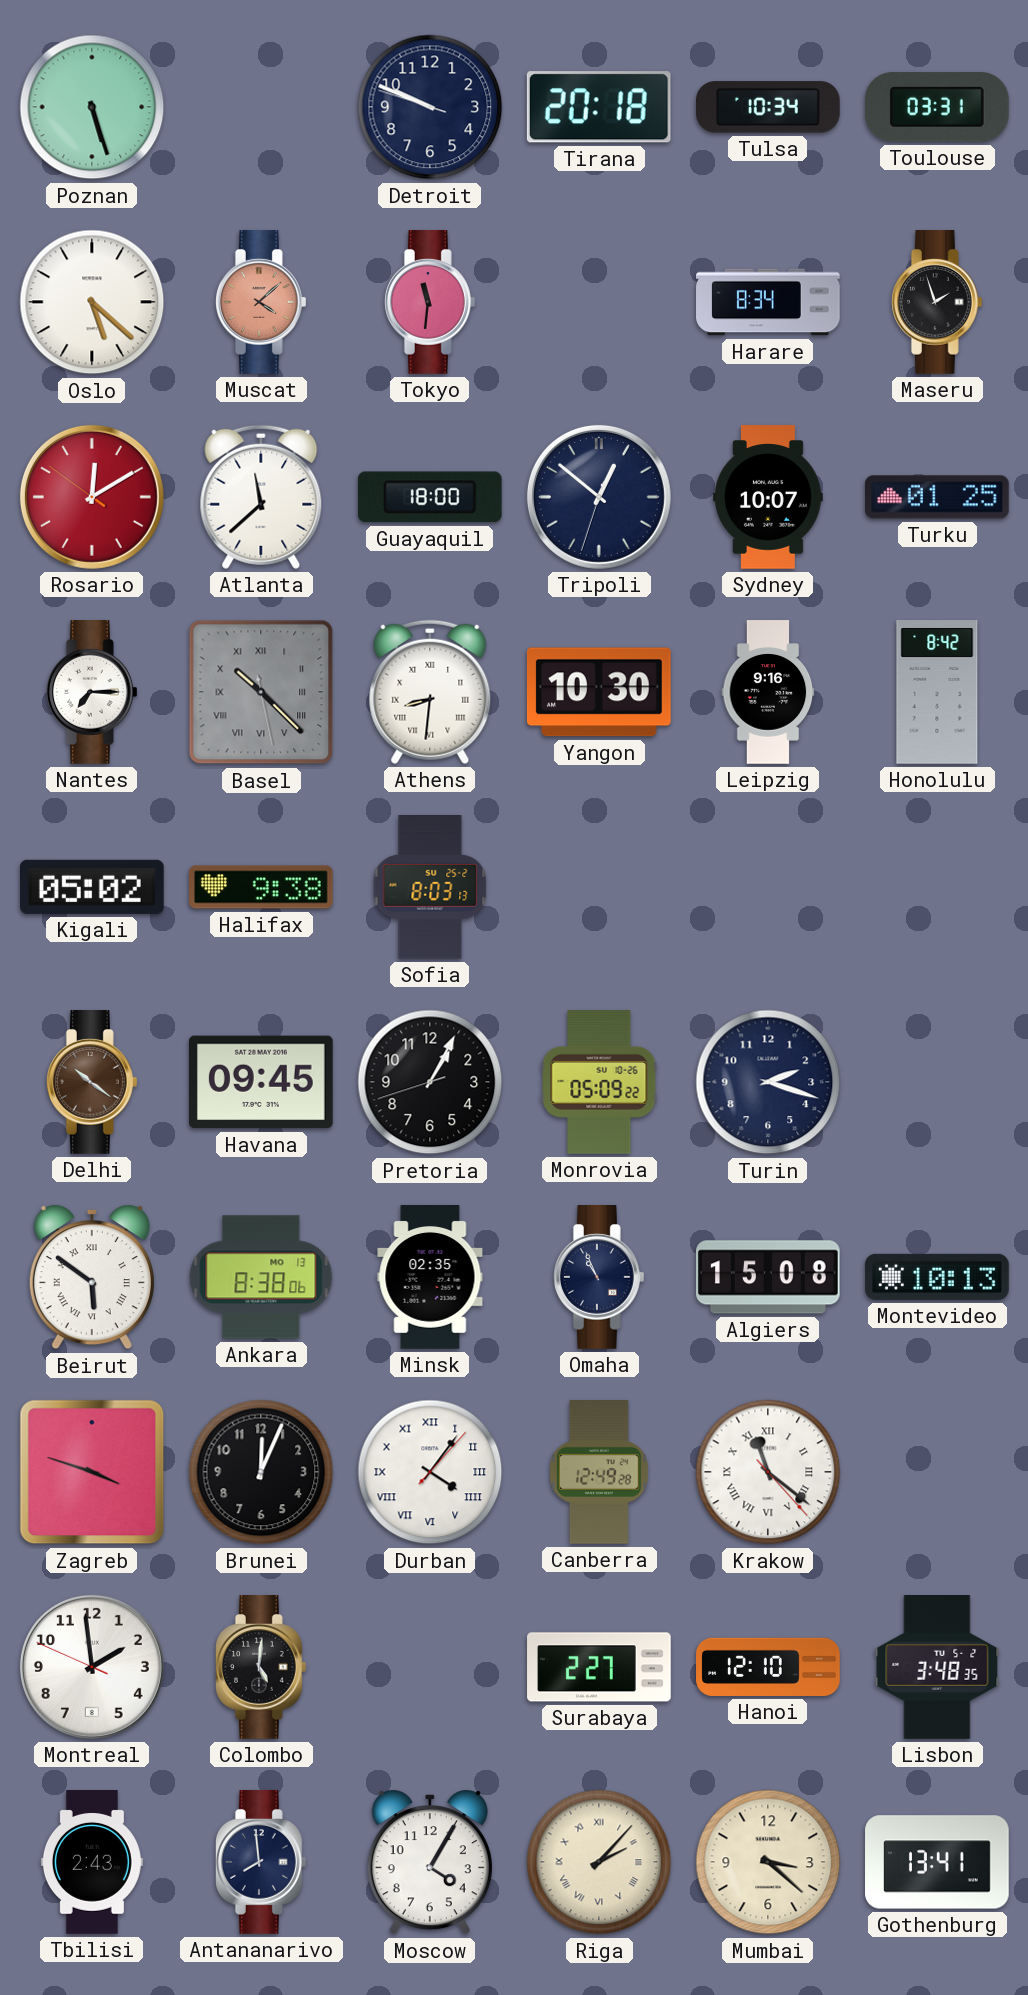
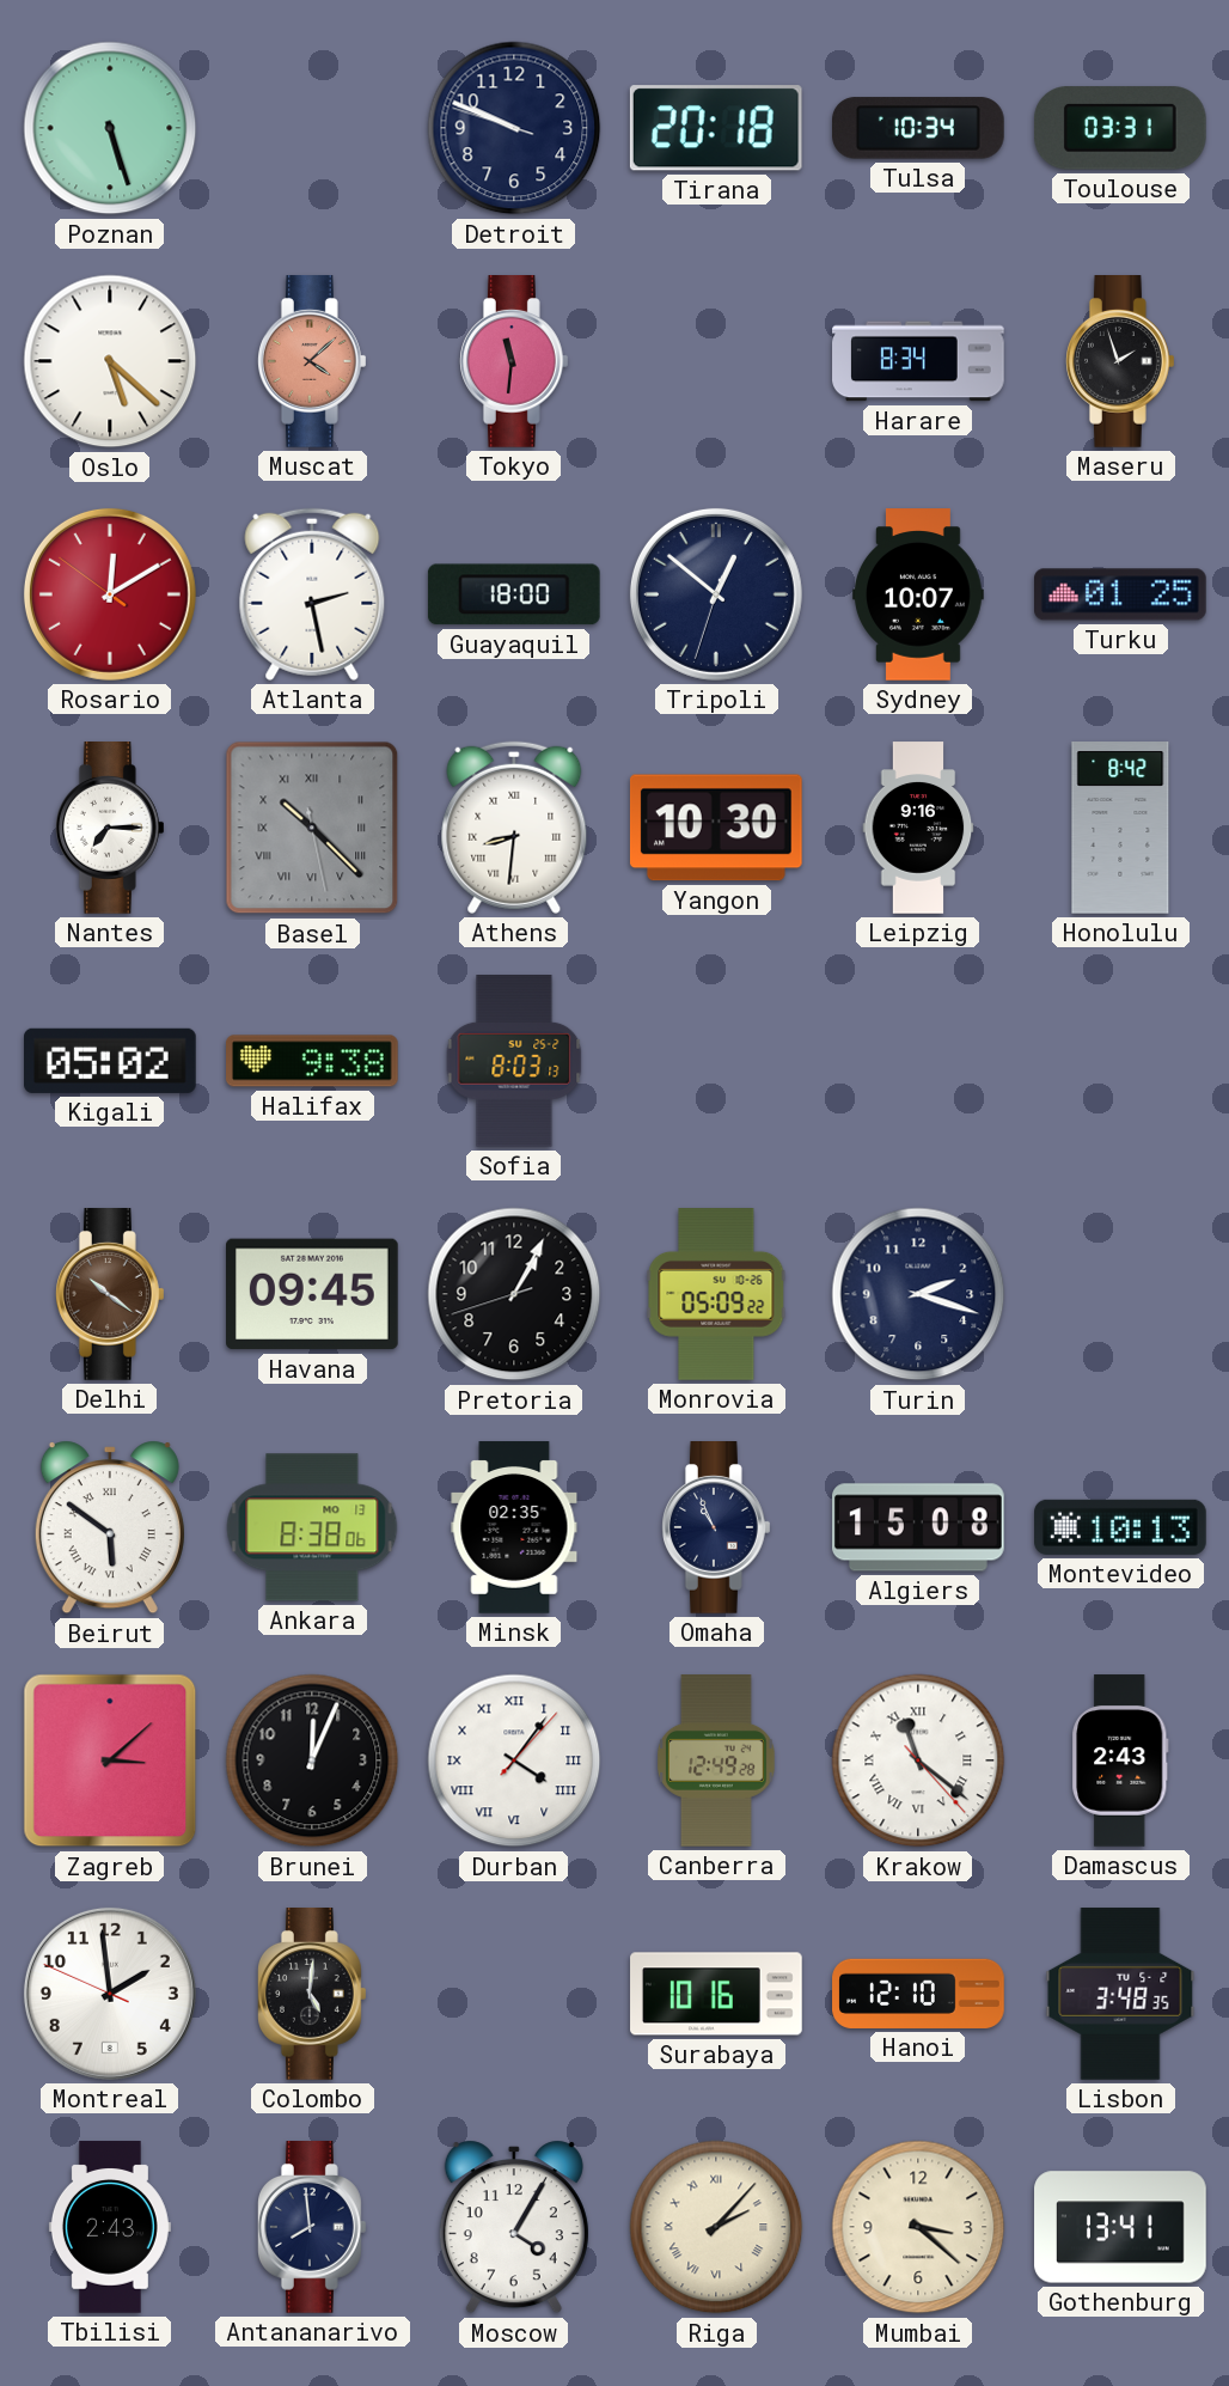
Atlanta: 11:38 -> 2:28
Zagreb: 3:48 -> 3:08
Damascus: none -> 2:43
Surabaya: 2:27 -> 10:16
